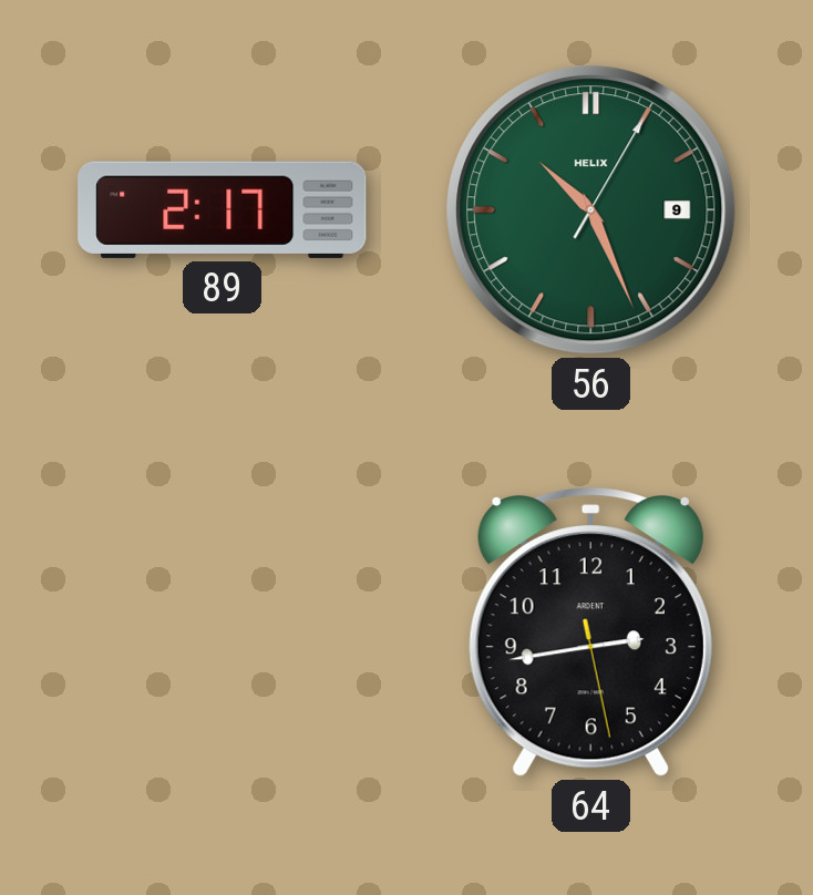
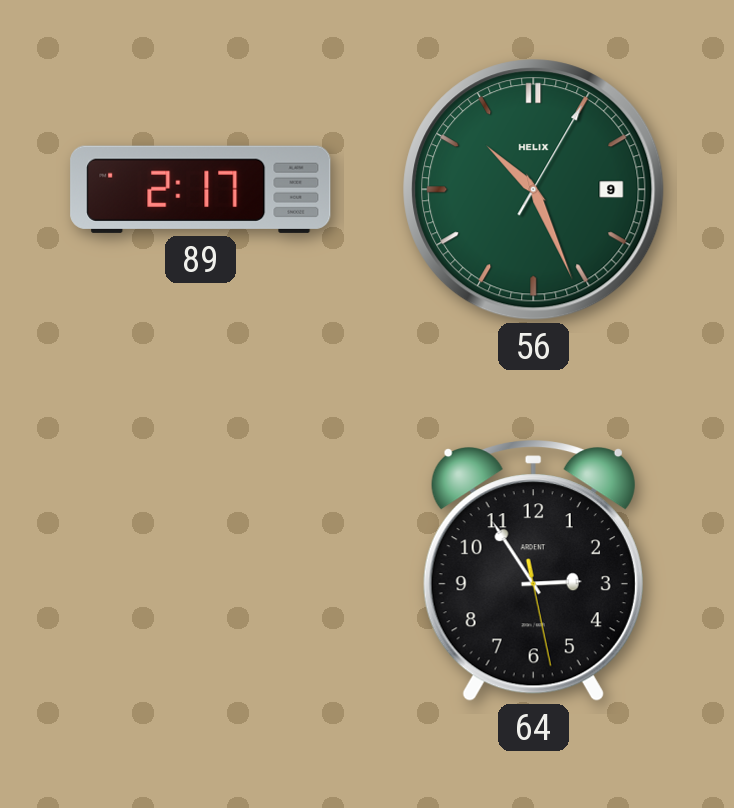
64: 2:43 -> 2:54
